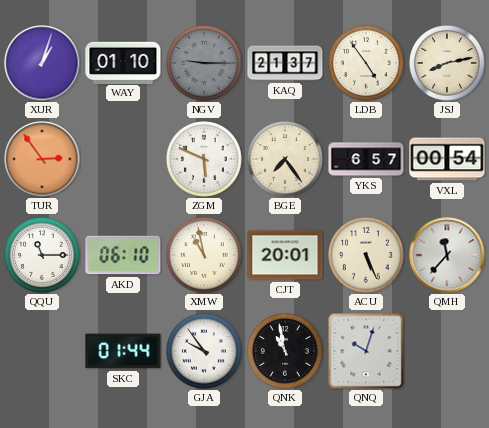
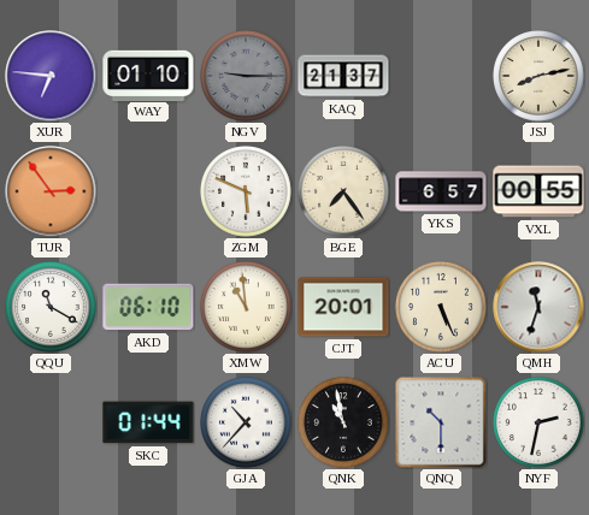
XUR: 1:03 -> 6:46
LDB: 4:54 -> none
VXL: 00:54 -> 00:55
QQU: 11:15 -> 11:20
XMW: 10:58 -> 10:59
QMH: 11:37 -> 11:33
GJA: 9:54 -> 10:37
QNQ: 10:03 -> 10:30
NYF: none -> 2:32
